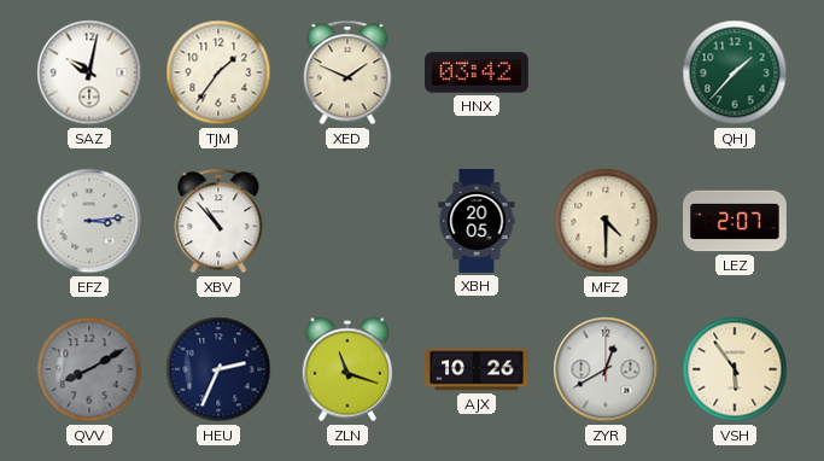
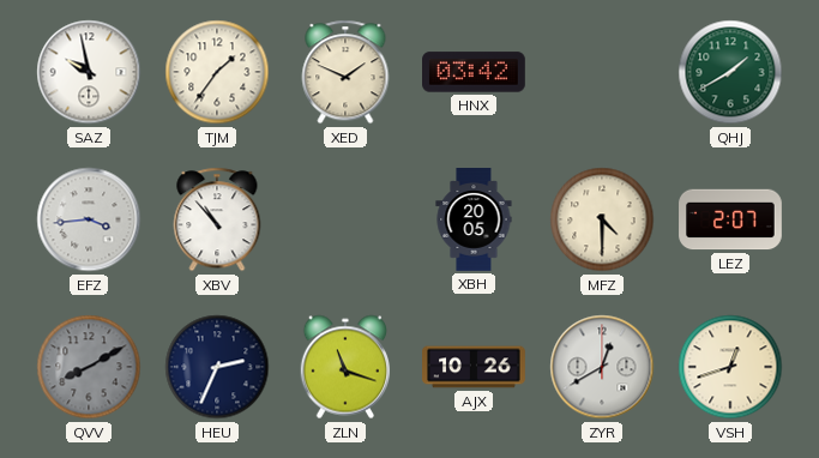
SAZ: 10:02 -> 9:58
QHJ: 1:37 -> 1:40
EFZ: 3:14 -> 3:44
VSH: 5:54 -> 12:42
